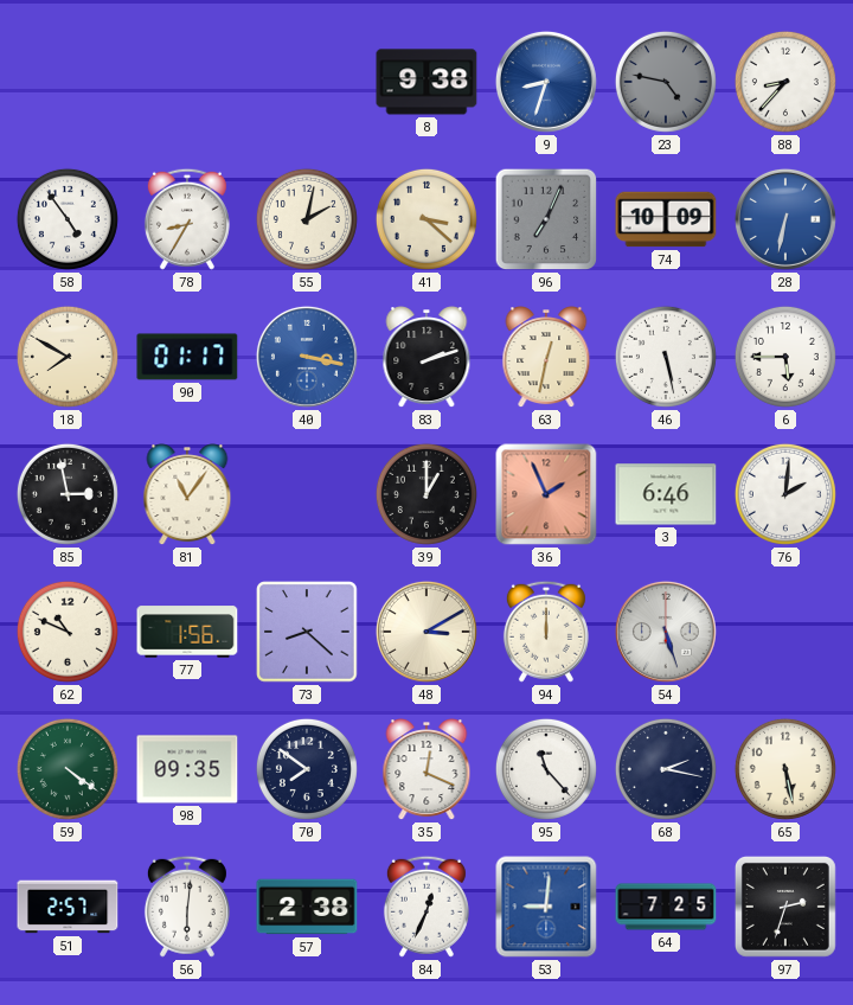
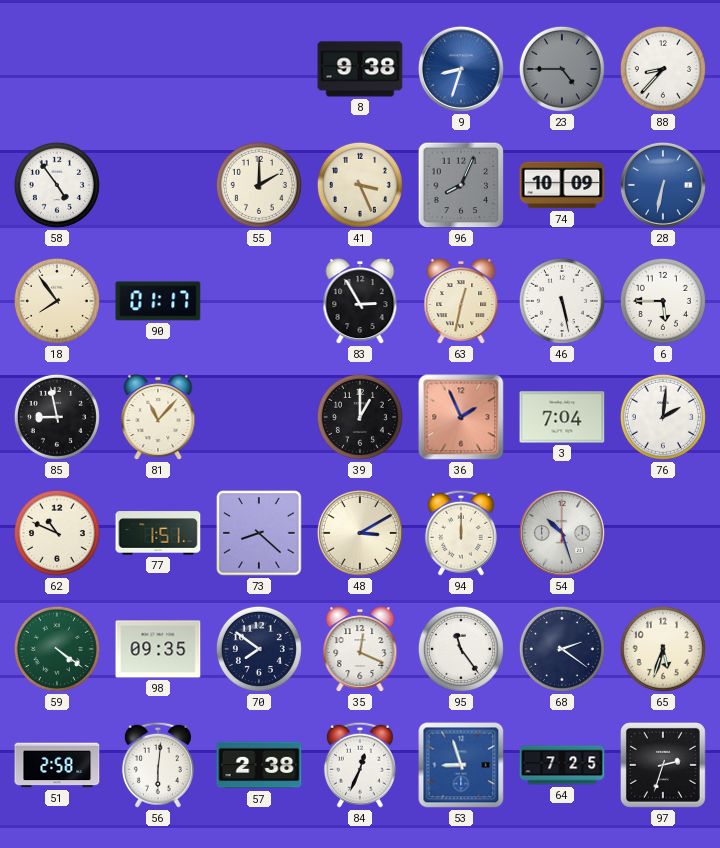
23: 4:47 -> 4:45
78: 8:35 -> none
55: 2:02 -> 2:00
41: 3:22 -> 3:26
96: 7:04 -> 8:04
18: 7:50 -> 7:54
40: 3:17 -> none
83: 2:12 -> 2:55
85: 2:58 -> 8:58
81: 11:06 -> 11:07
3: 6:46 -> 7:04
77: 1:56 -> 1:51
54: 5:27 -> 10:27
95: 11:23 -> 11:24
68: 2:17 -> 2:21
65: 5:28 -> 5:33
51: 2:57 -> 2:58
53: 9:01 -> 8:57
